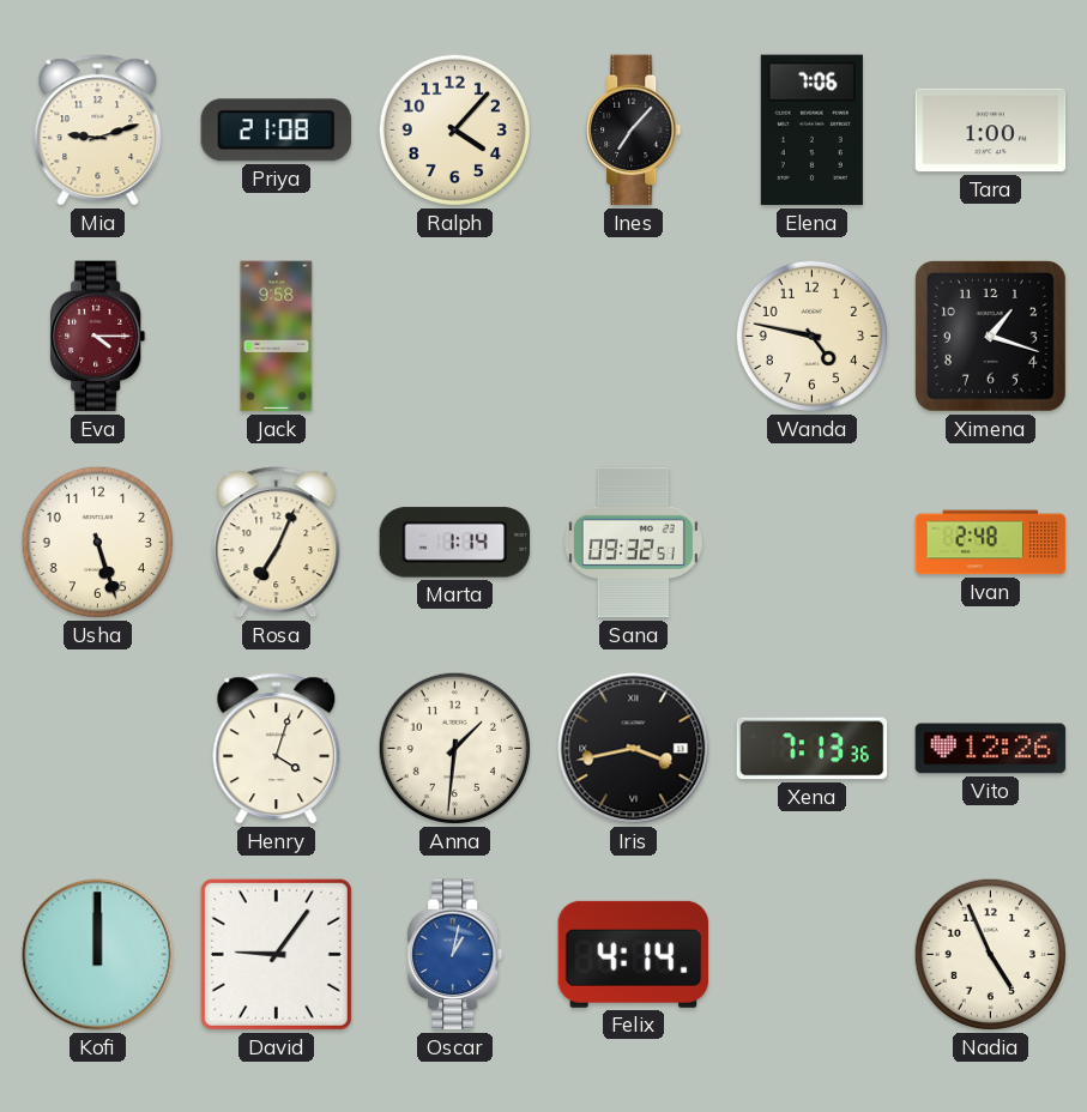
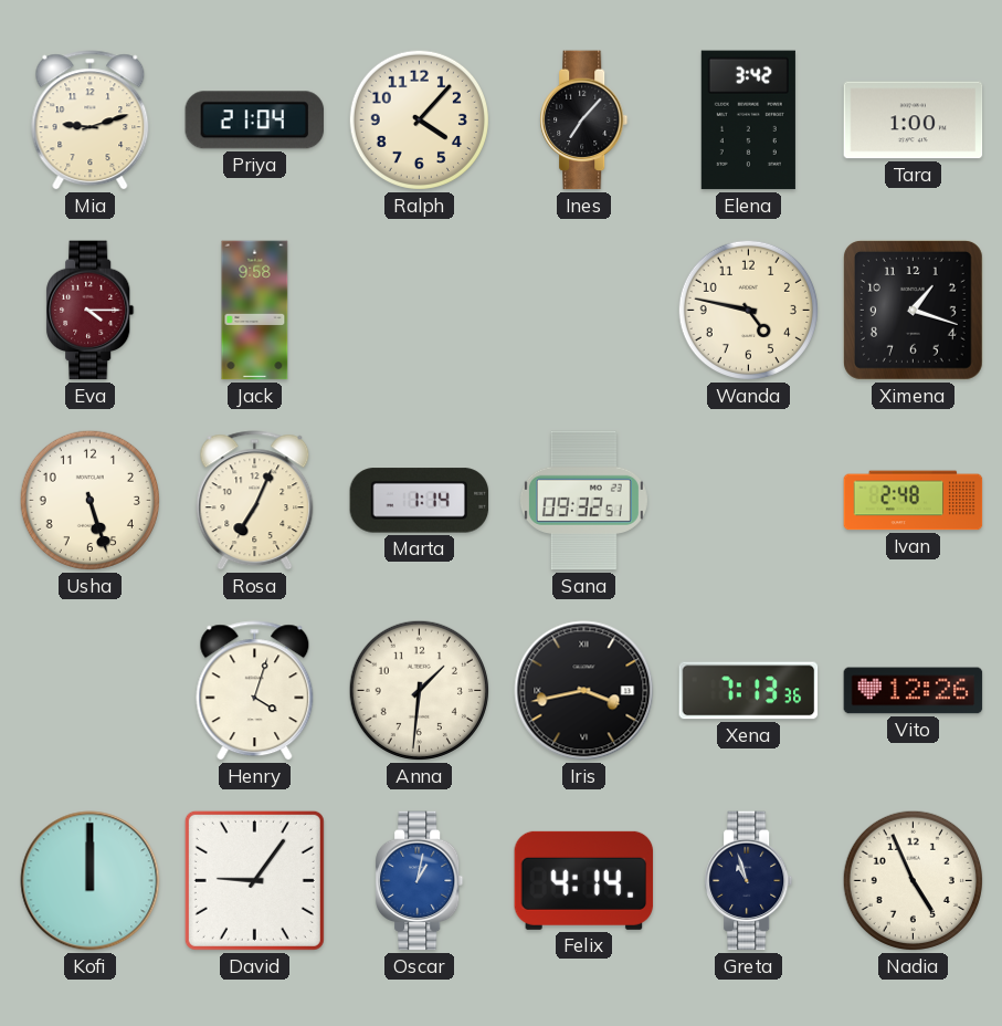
Priya: 21:08 -> 21:04
Elena: 7:06 -> 3:42
Greta: none -> 10:57
